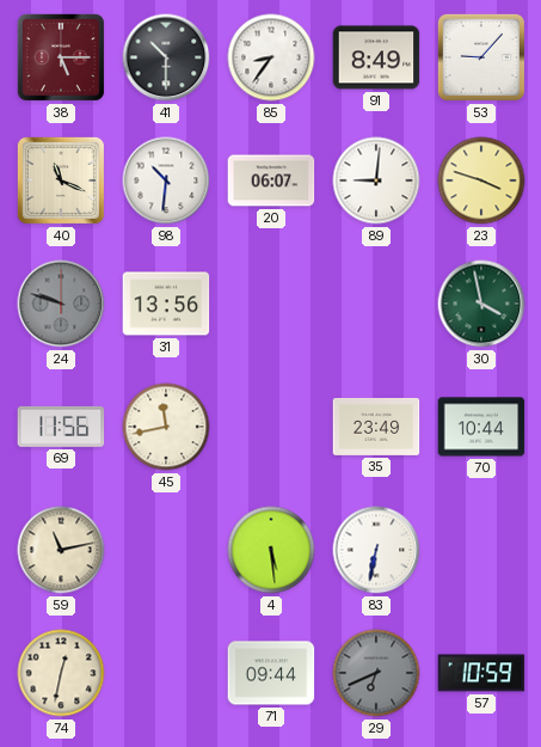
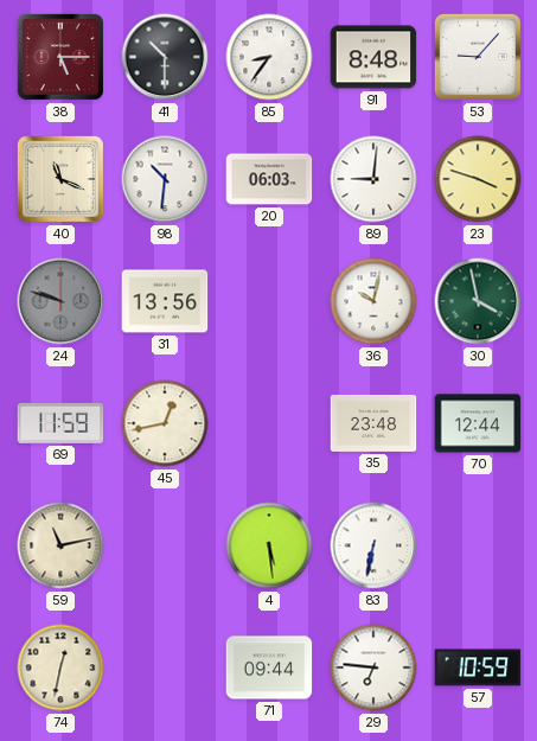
91: 8:49 -> 8:48
20: 06:07 -> 06:03
36: none -> 10:02
69: 11:56 -> 11:59
45: 11:43 -> 12:43
35: 23:49 -> 23:48
70: 10:44 -> 12:44
29: 6:41 -> 6:46
29 dial: grey -> white
